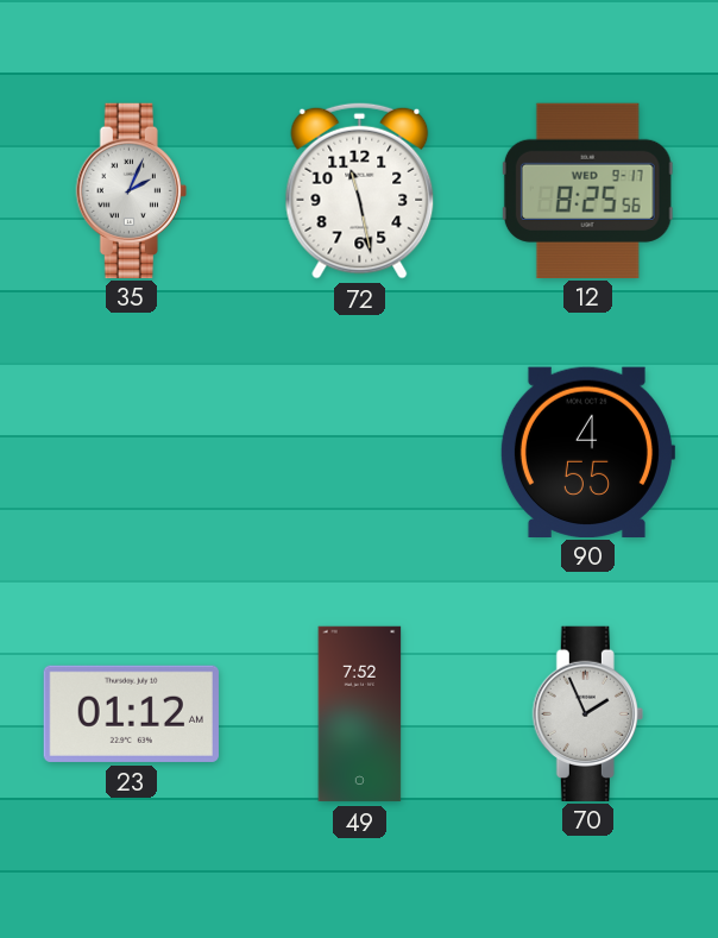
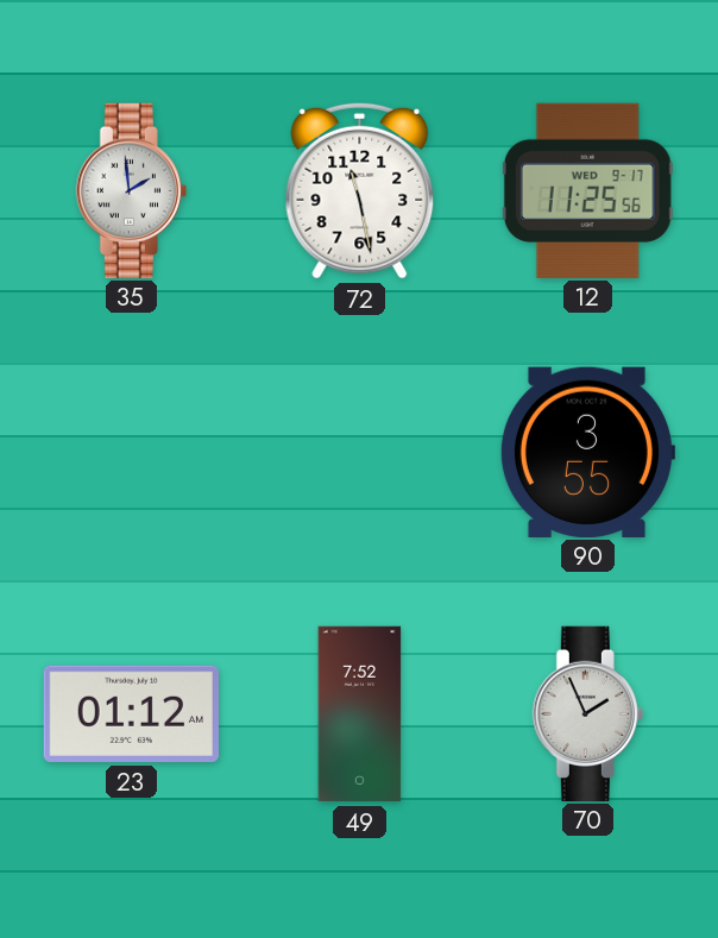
35: 2:04 -> 1:59
12: 8:25 -> 11:25
90: 4:55 -> 3:55
